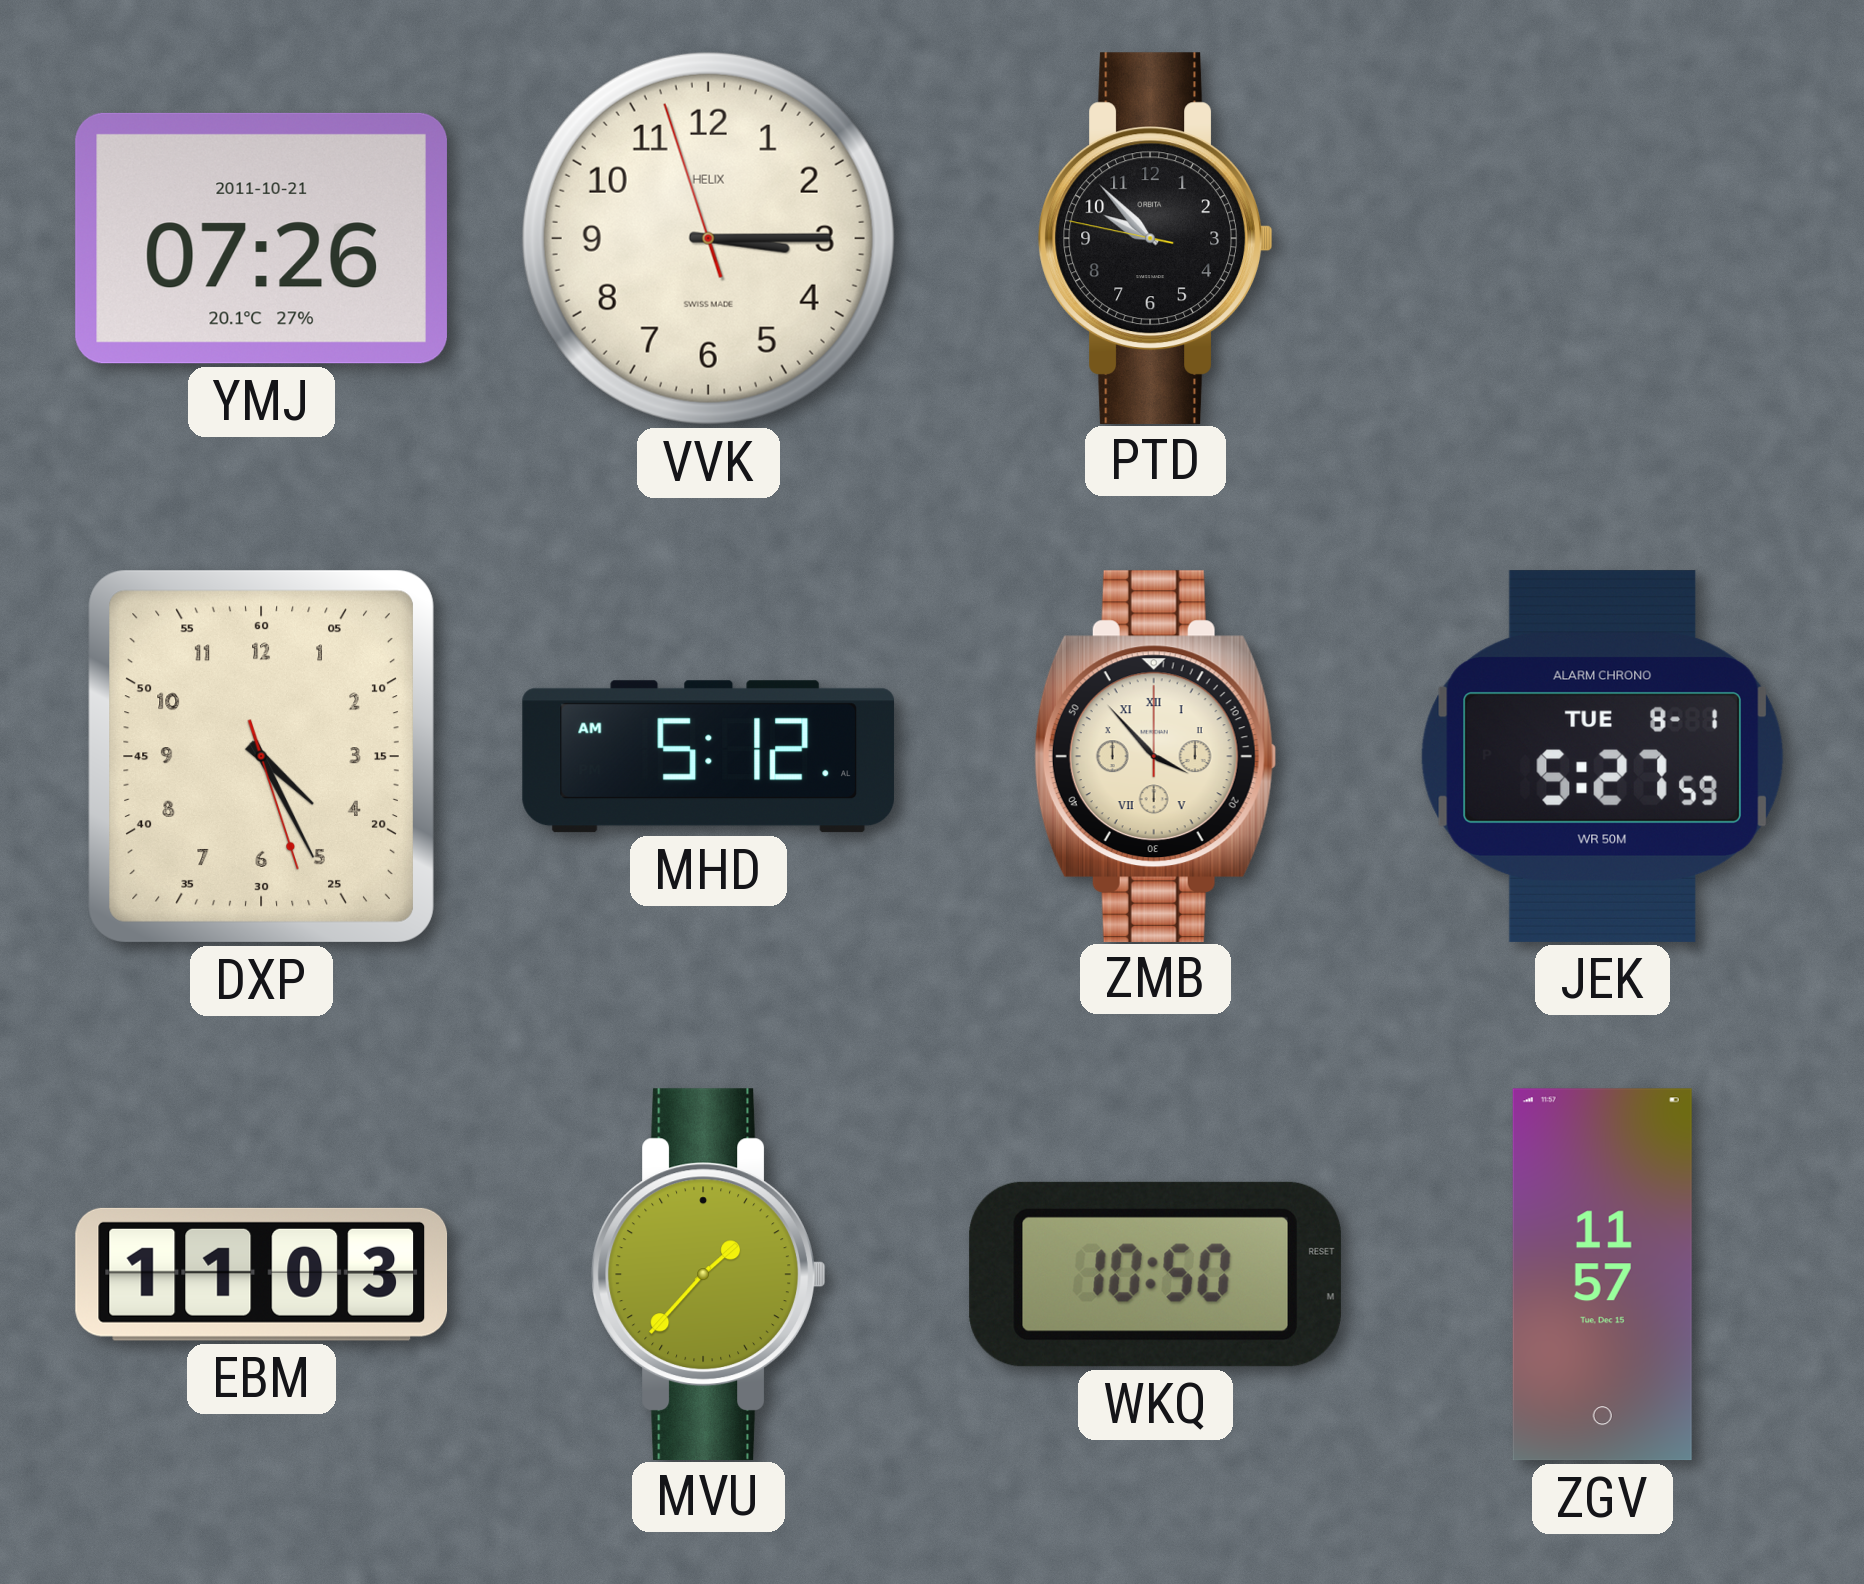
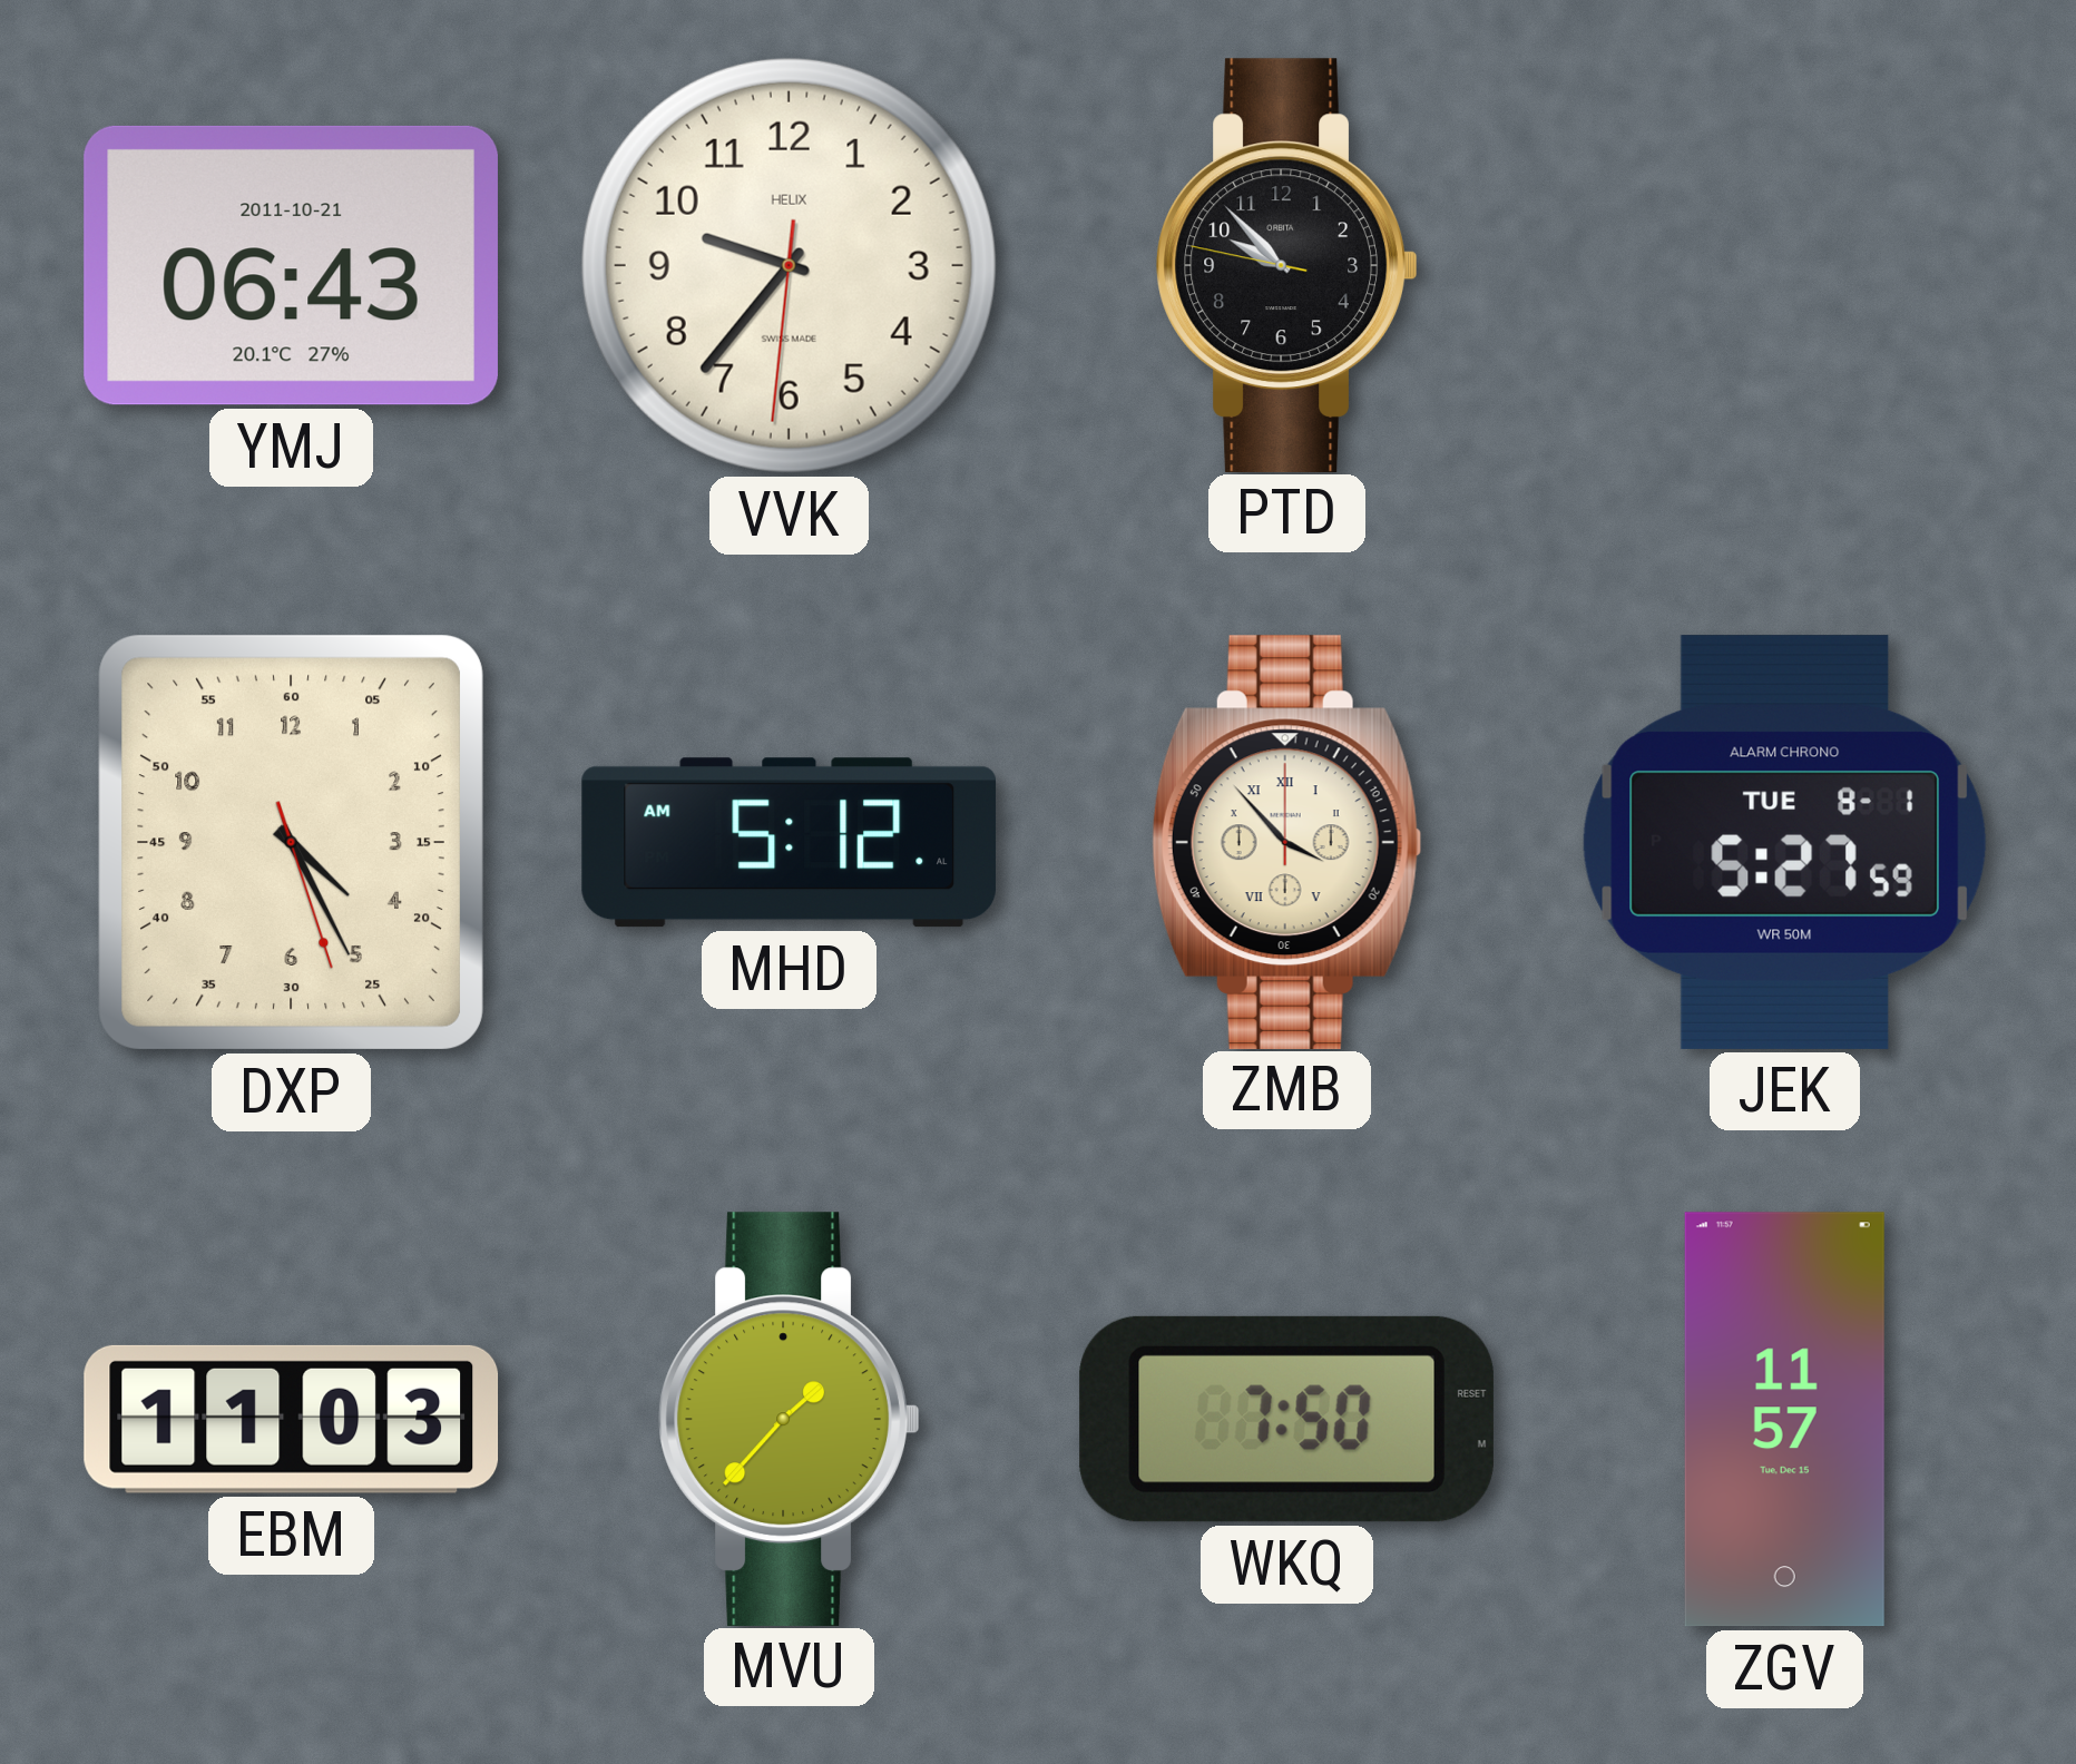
YMJ: 07:26 -> 06:43
VVK: 3:14 -> 9:36
WKQ: 10:50 -> 7:50
